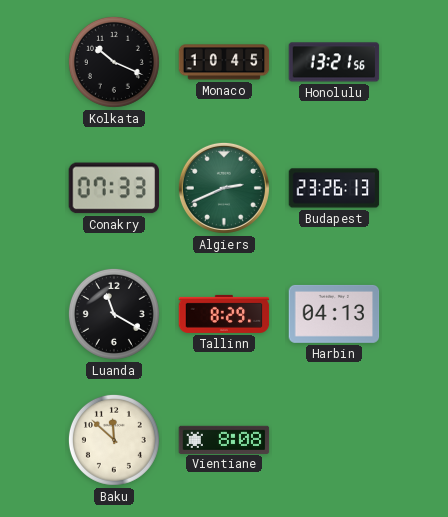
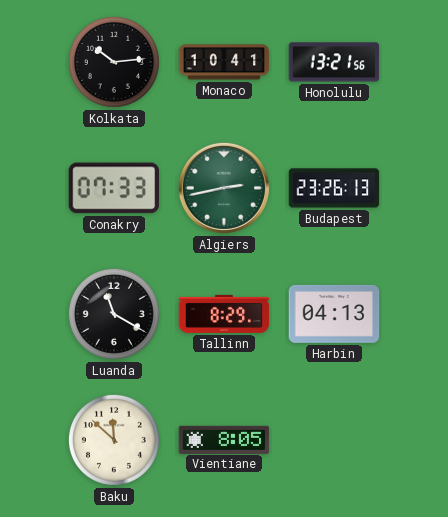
Kolkata: 10:19 -> 10:14
Monaco: 10:45 -> 10:41
Algiers: 2:41 -> 2:43
Vientiane: 8:08 -> 8:05
